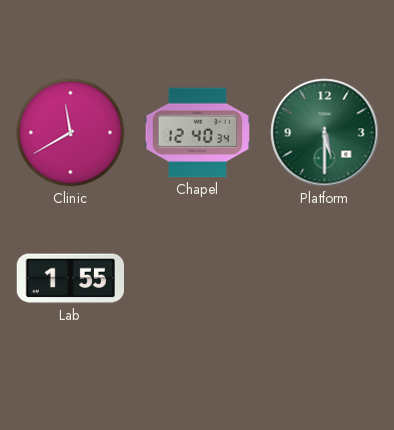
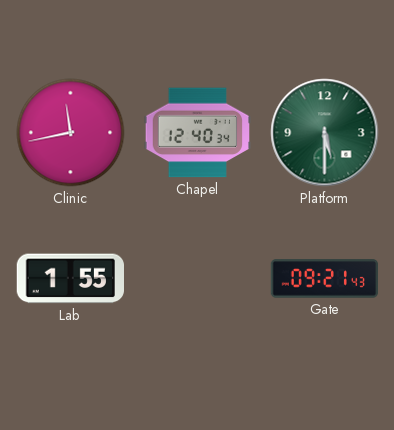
Clinic: 11:40 -> 11:43
Gate: none -> 09:21
